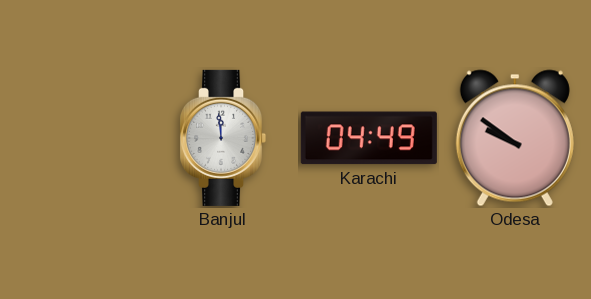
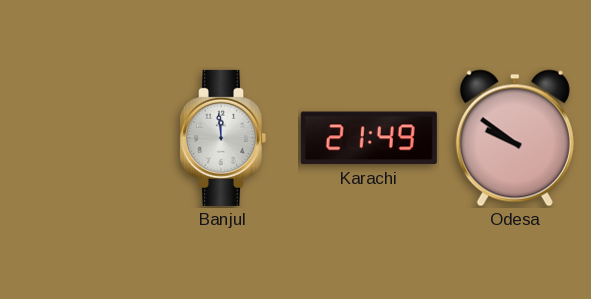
Karachi: 04:49 -> 21:49
